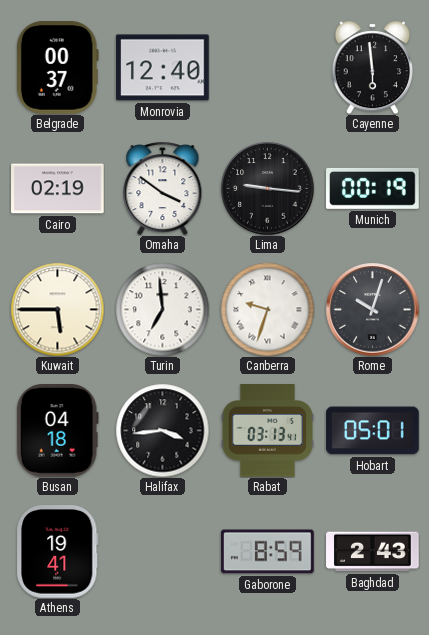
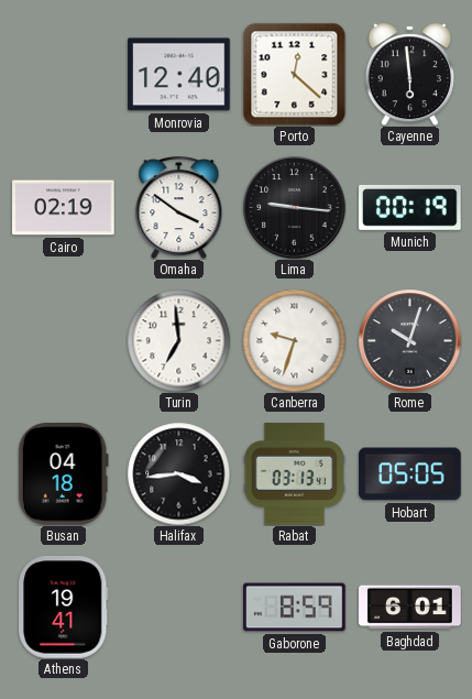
Belgrade: 00:37 -> none
Porto: none -> 12:22
Kuwait: 5:45 -> none
Hobart: 05:01 -> 05:05
Baghdad: 2:43 -> 6:01
